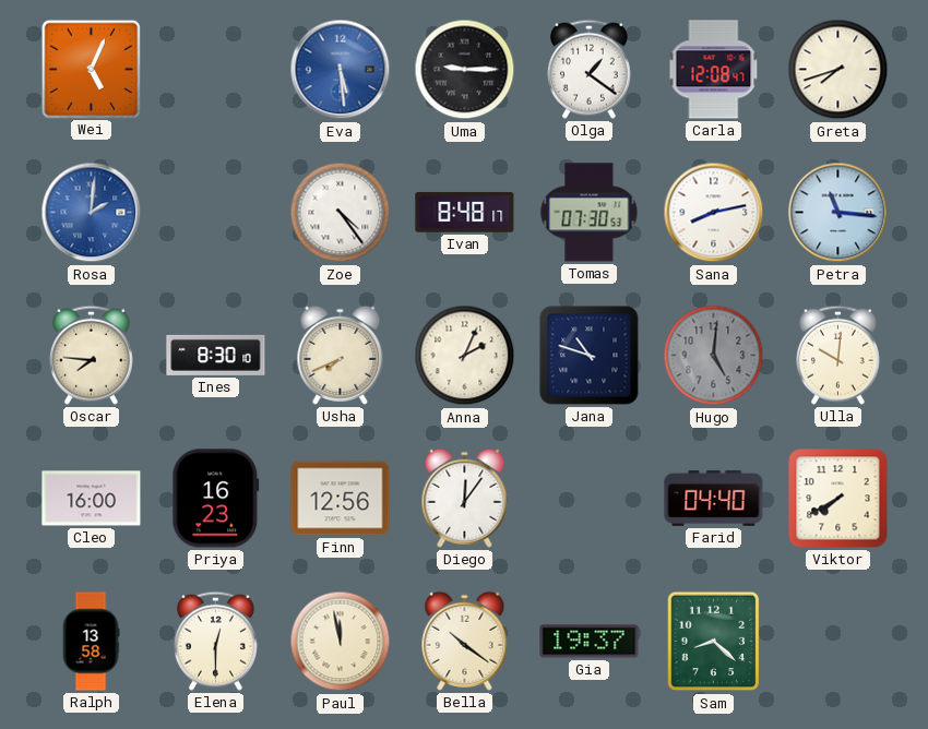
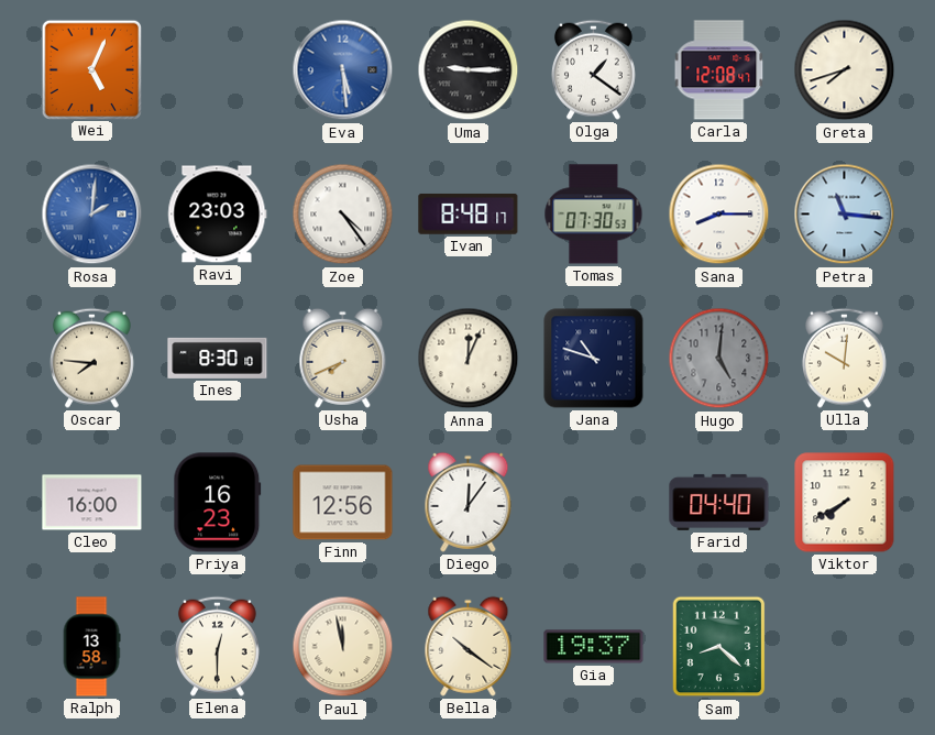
Ravi: none -> 23:03
Sana: 8:13 -> 8:15
Anna: 2:04 -> 12:04
